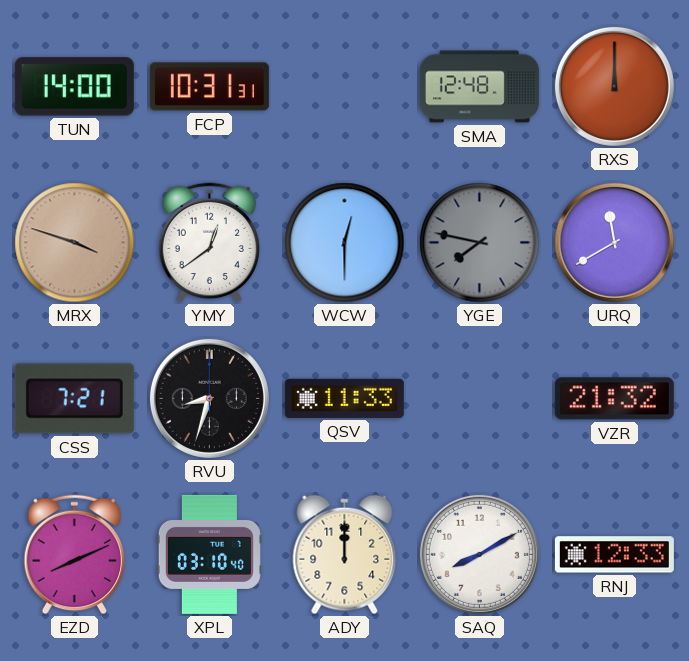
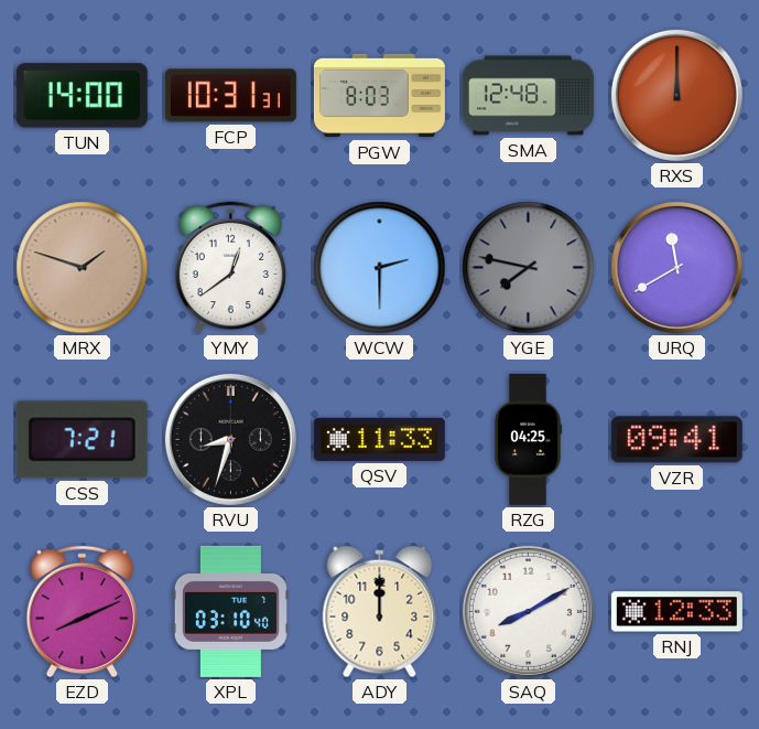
PGW: none -> 8:03
MRX: 3:48 -> 1:48
WCW: 12:30 -> 2:30
RZG: none -> 04:25
VZR: 21:32 -> 09:41
